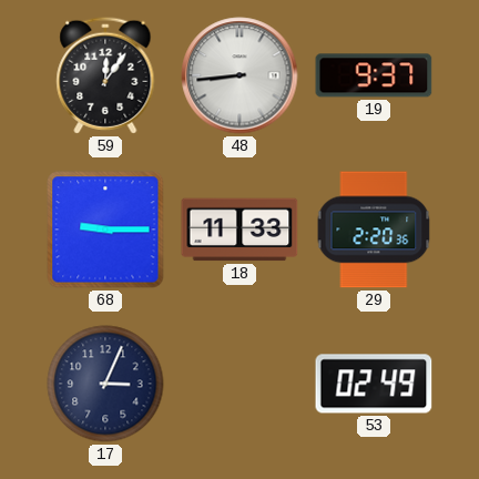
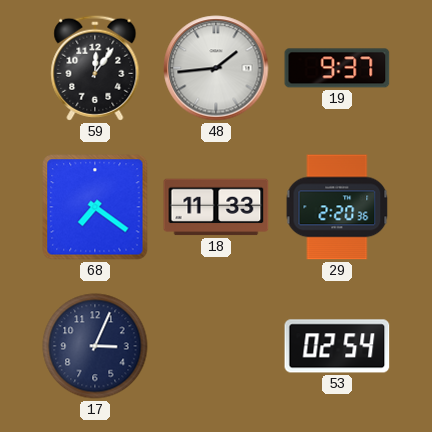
48: 8:44 -> 1:44
68: 9:15 -> 7:21
53: 02:49 -> 02:54
